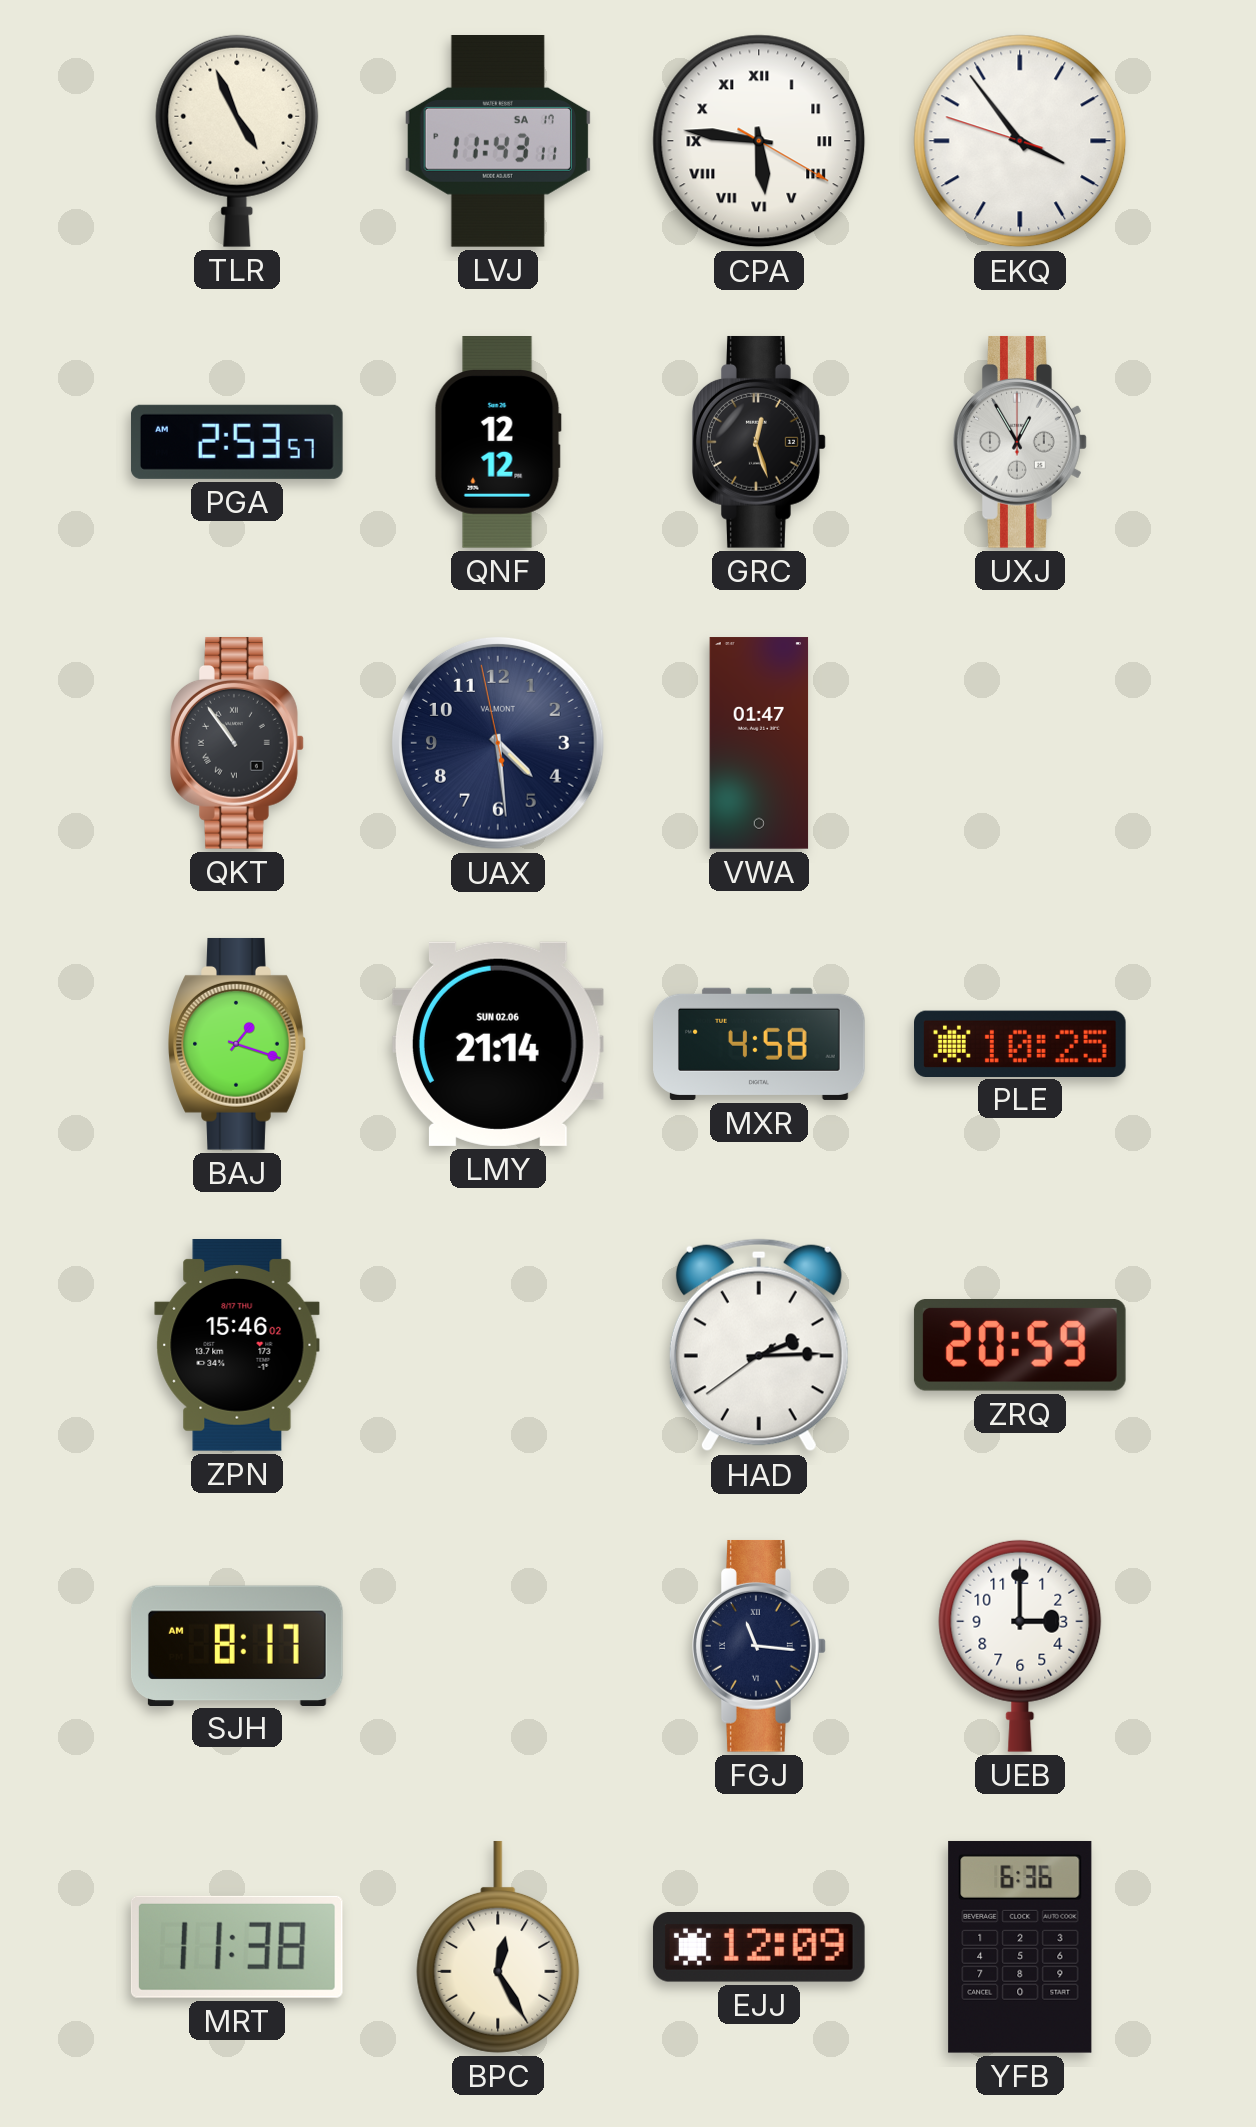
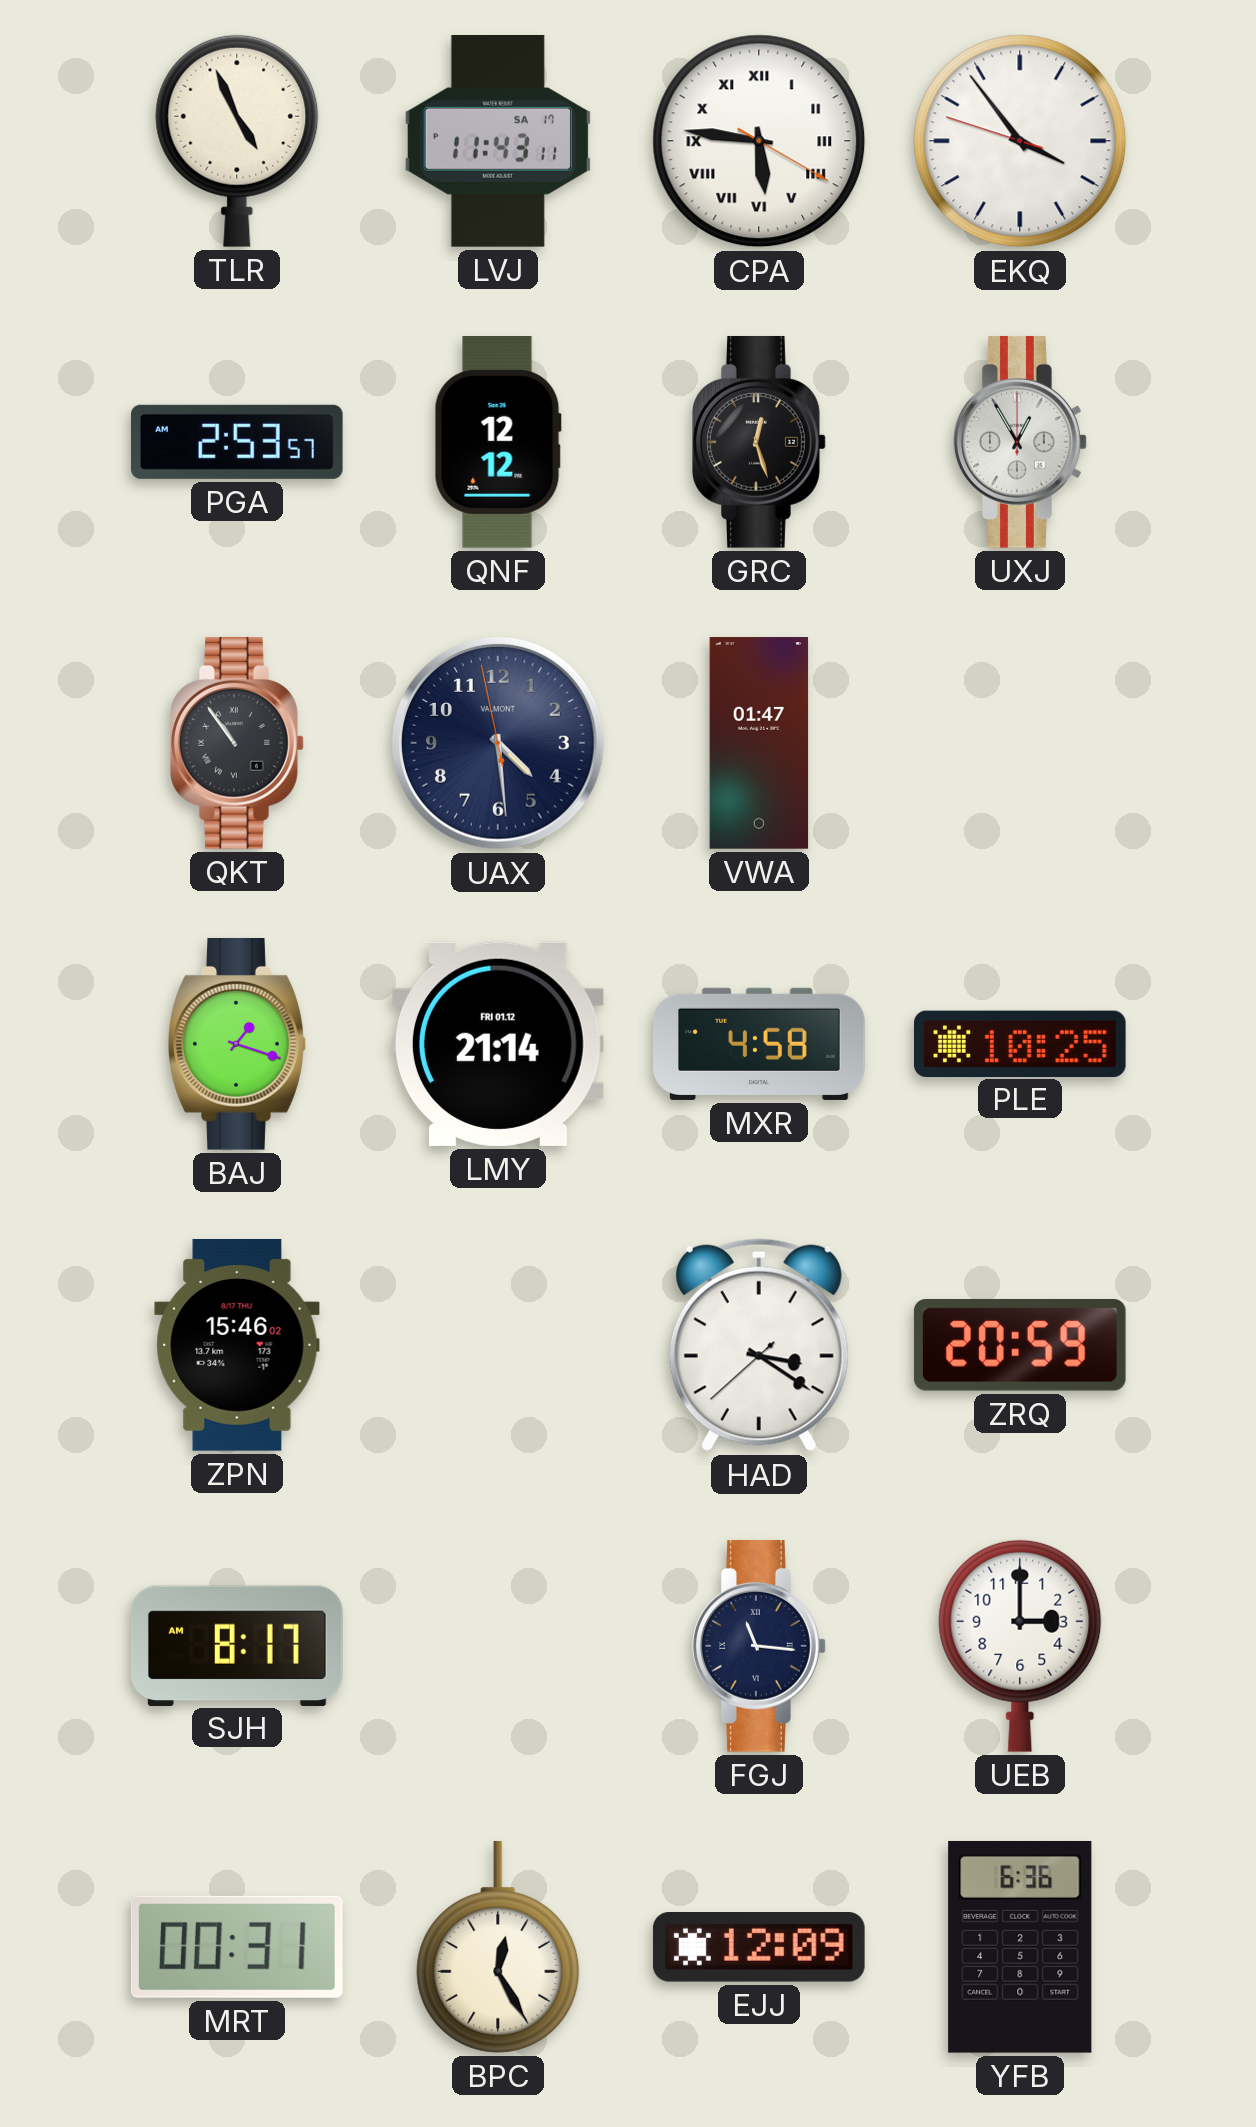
LMY date: SUN 02.06 -> FRI 01.12
HAD: 2:14 -> 3:20
MRT: 11:38 -> 00:31
